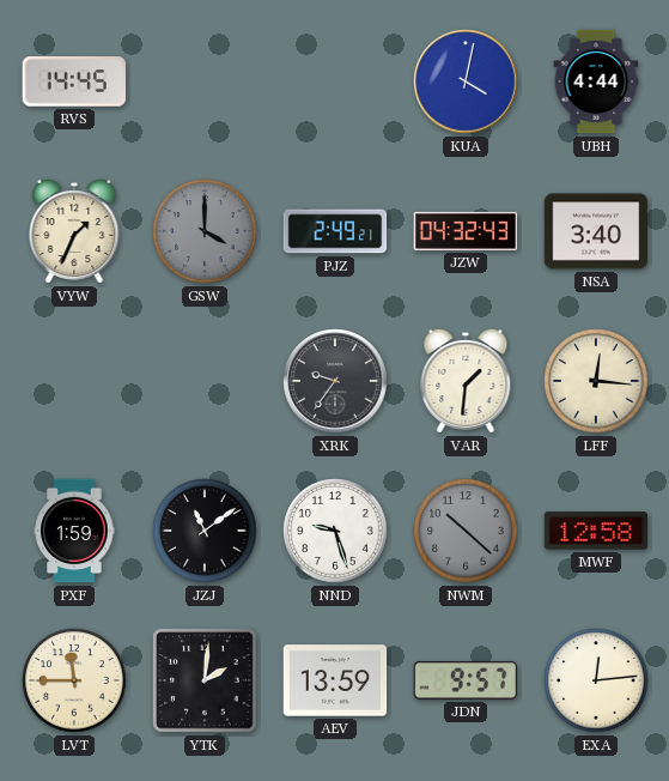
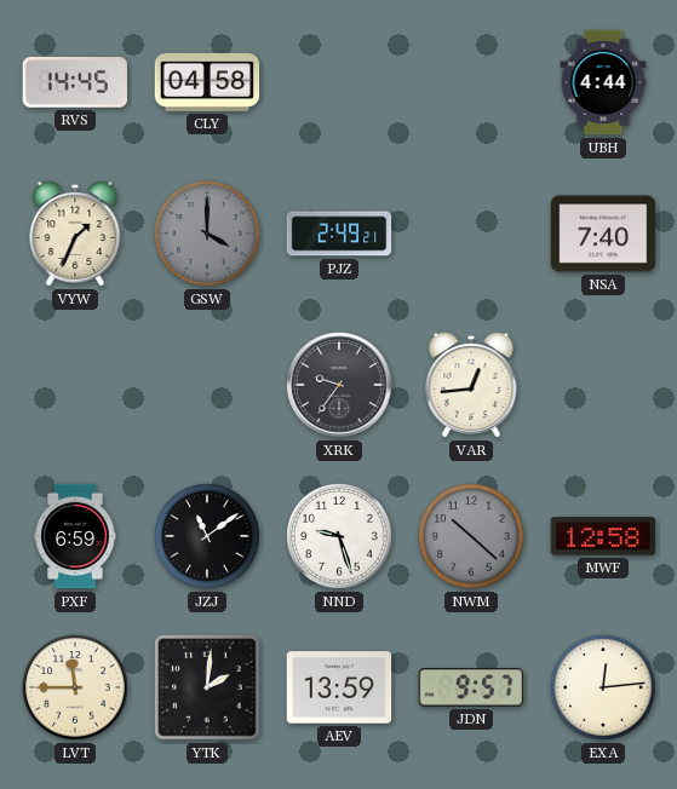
CLY: none -> 04:58
KUA: 4:02 -> none
JZW: 04:32 -> none
NSA: 3:40 -> 7:40
VAR: 1:31 -> 12:44
LFF: 12:16 -> none
PXF: 1:59 -> 6:59
